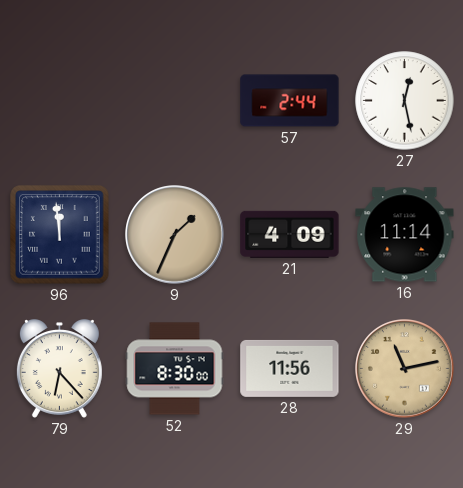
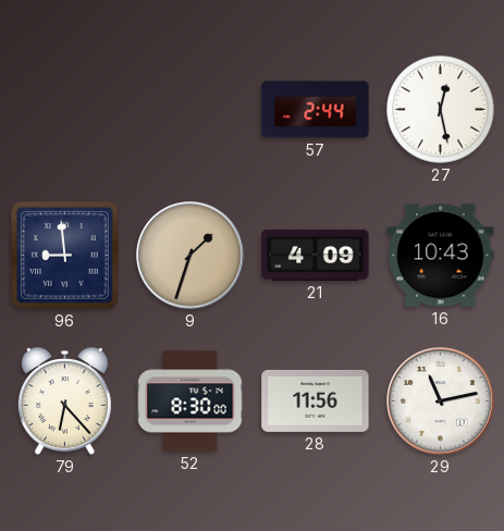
96: 11:59 -> 8:59
9: 1:34 -> 1:33
16: 11:14 -> 10:43
29 dial: champagne -> white
